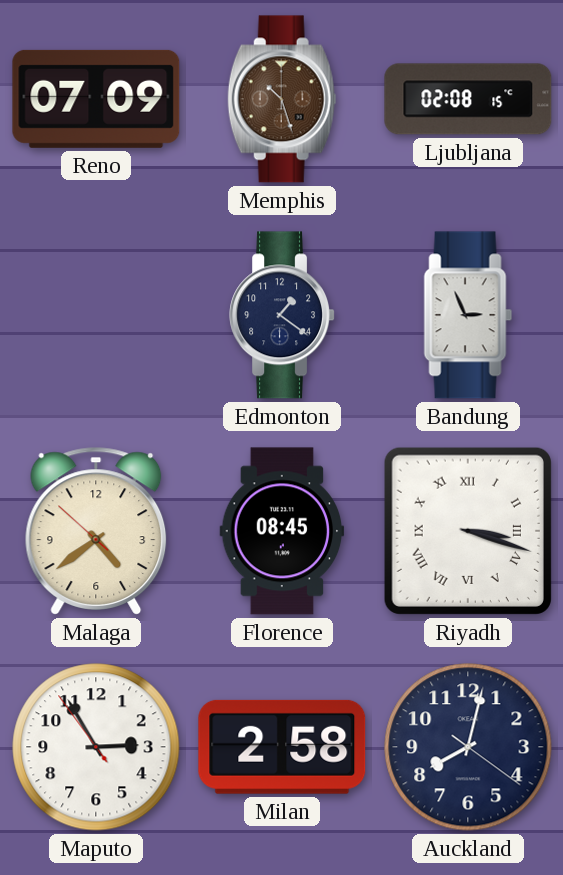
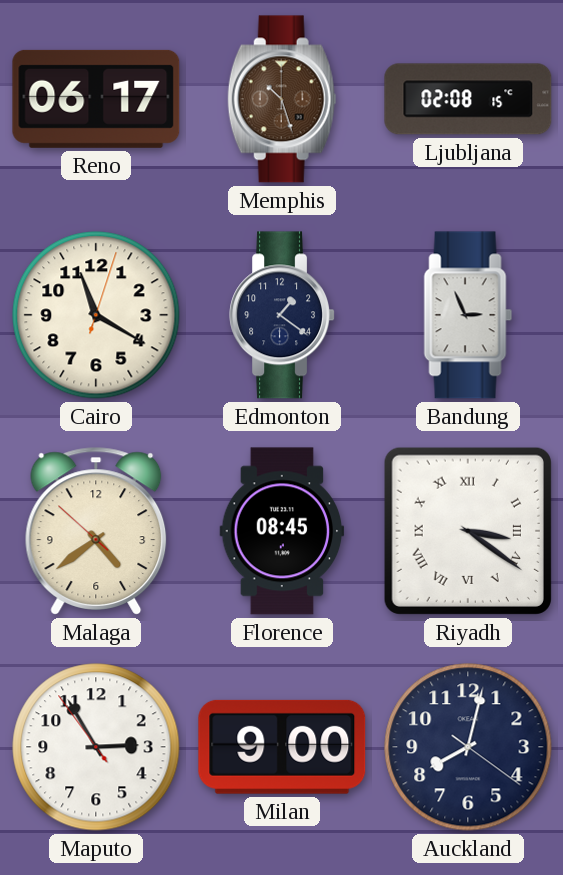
Reno: 07:09 -> 06:17
Cairo: none -> 11:20
Riyadh: 3:18 -> 3:21
Milan: 2:58 -> 9:00
